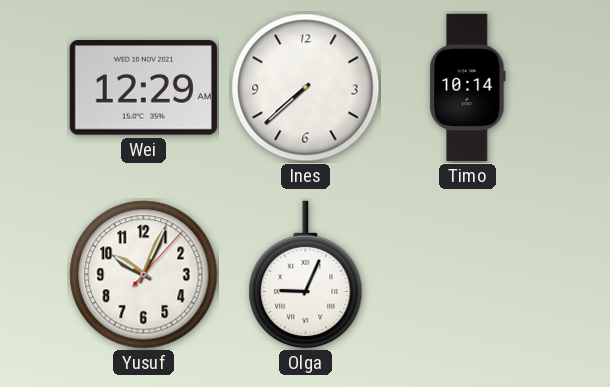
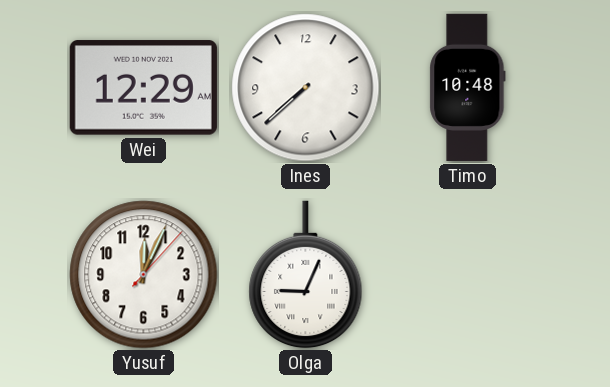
Timo: 10:14 -> 10:48
Yusuf: 10:04 -> 12:04
